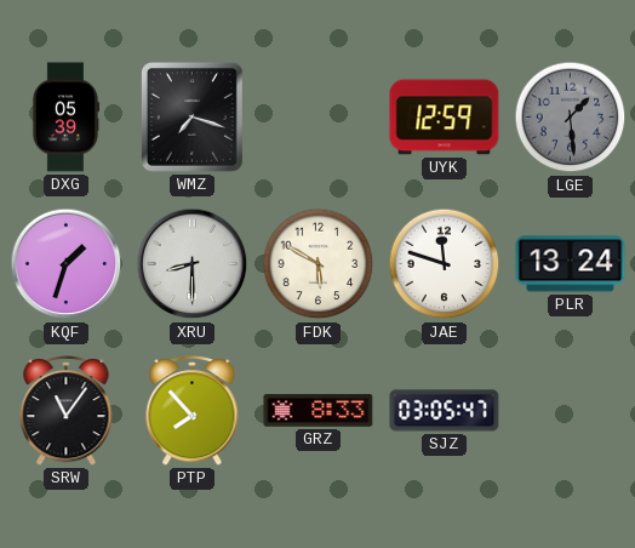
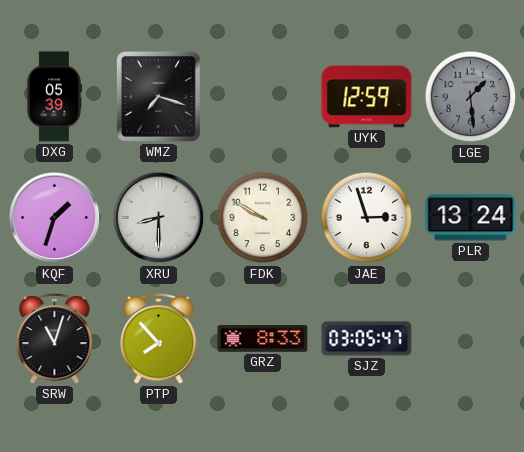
FDK: 5:50 -> 9:50
JAE: 11:48 -> 2:57
SRW: 11:06 -> 11:03
